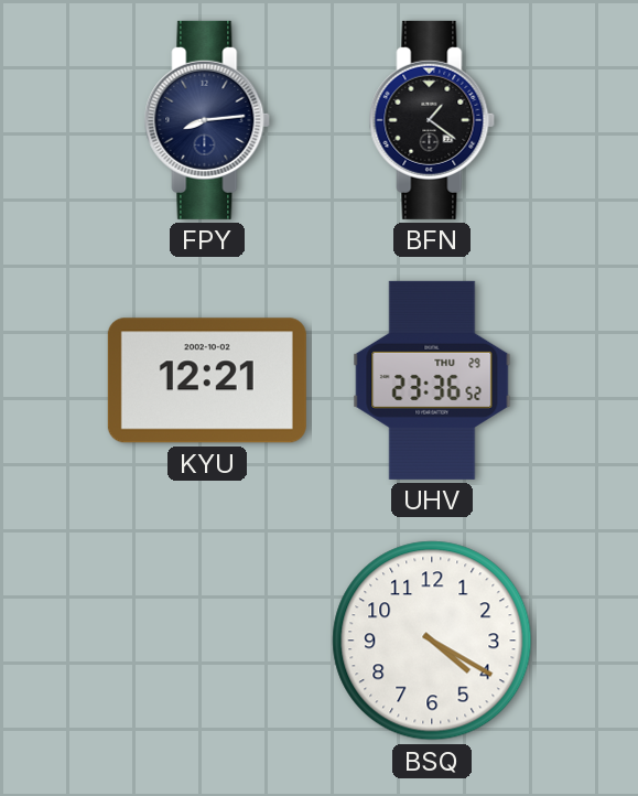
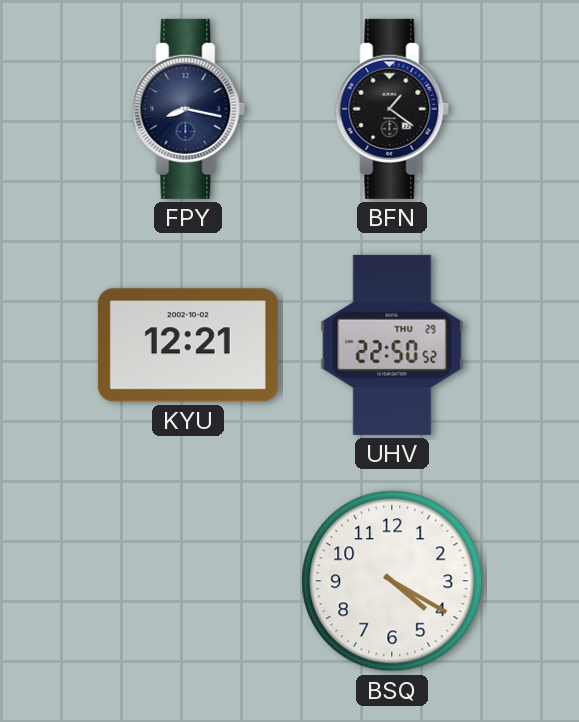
FPY: 8:14 -> 8:17
UHV: 23:36 -> 22:50
